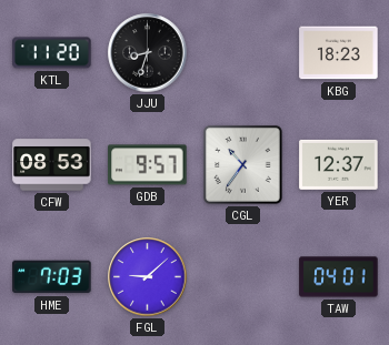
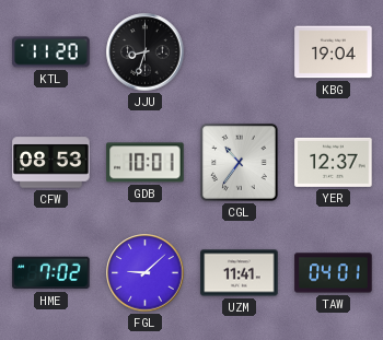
KBG: 18:23 -> 19:04
GDB: 9:57 -> 10:01
HME: 7:03 -> 7:02
UZM: none -> 11:41
